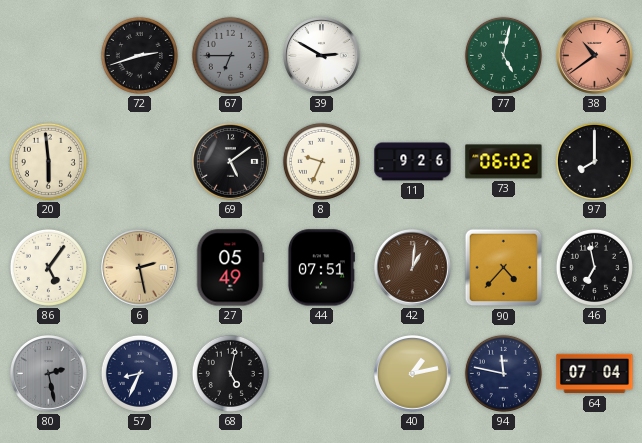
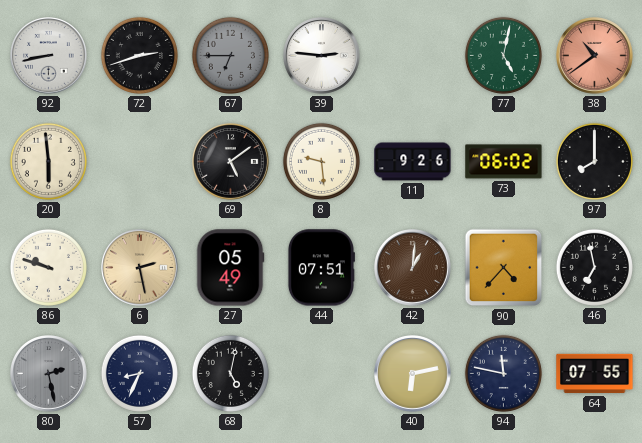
92: none -> 8:43
39: 2:50 -> 2:46
8: 9:34 -> 9:29
86: 5:06 -> 9:48
40: 1:13 -> 6:13
64: 07:04 -> 07:55
